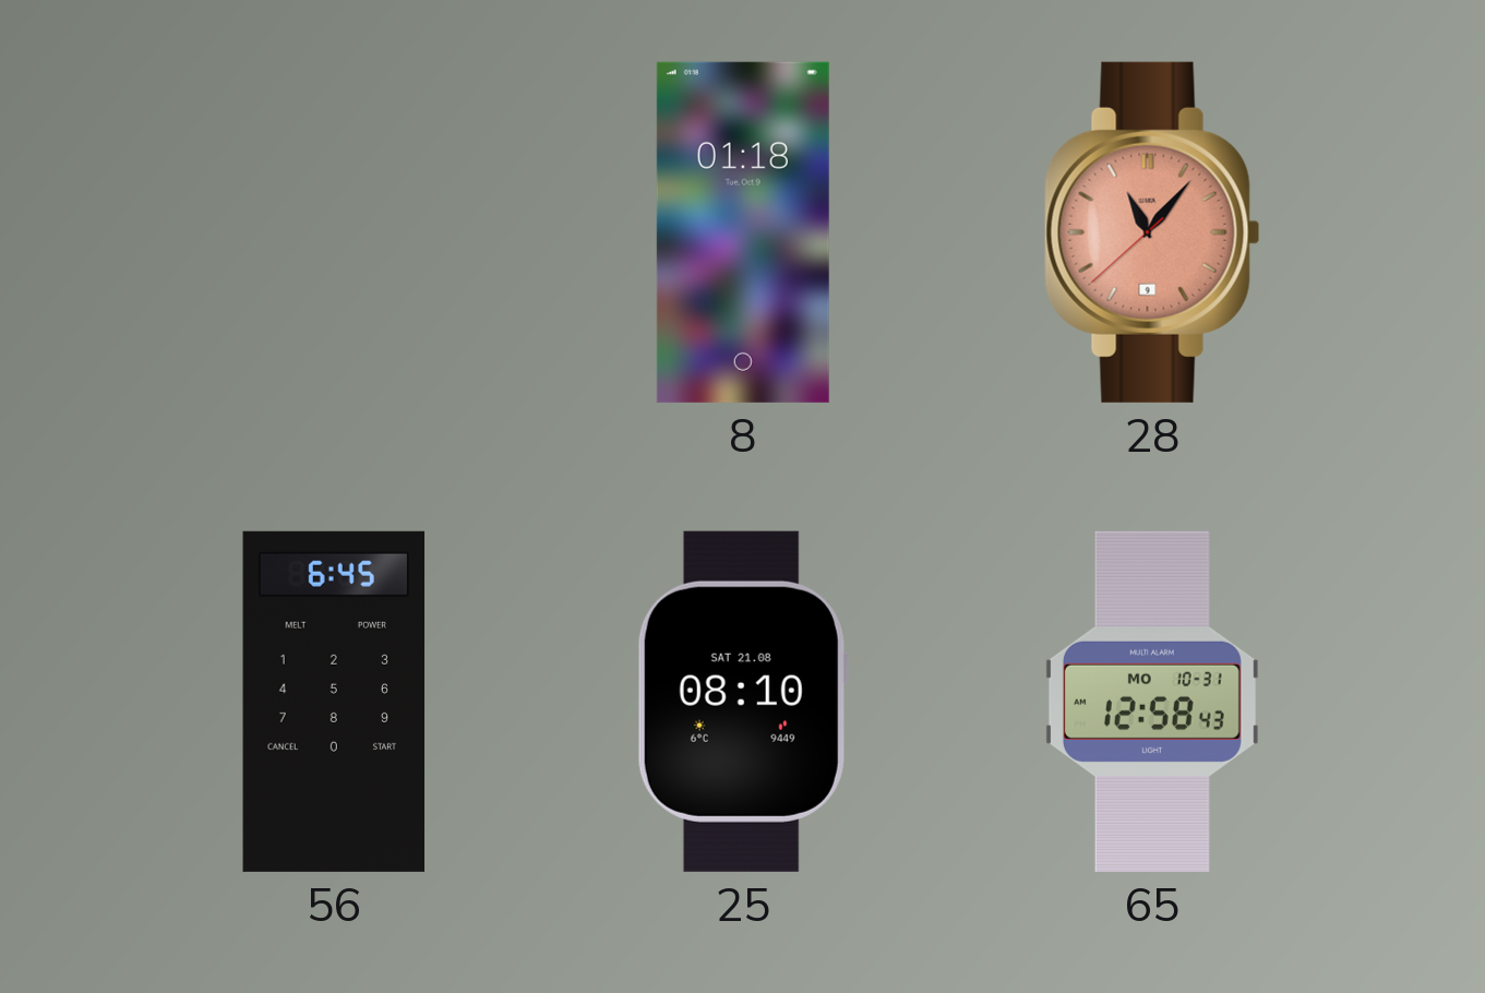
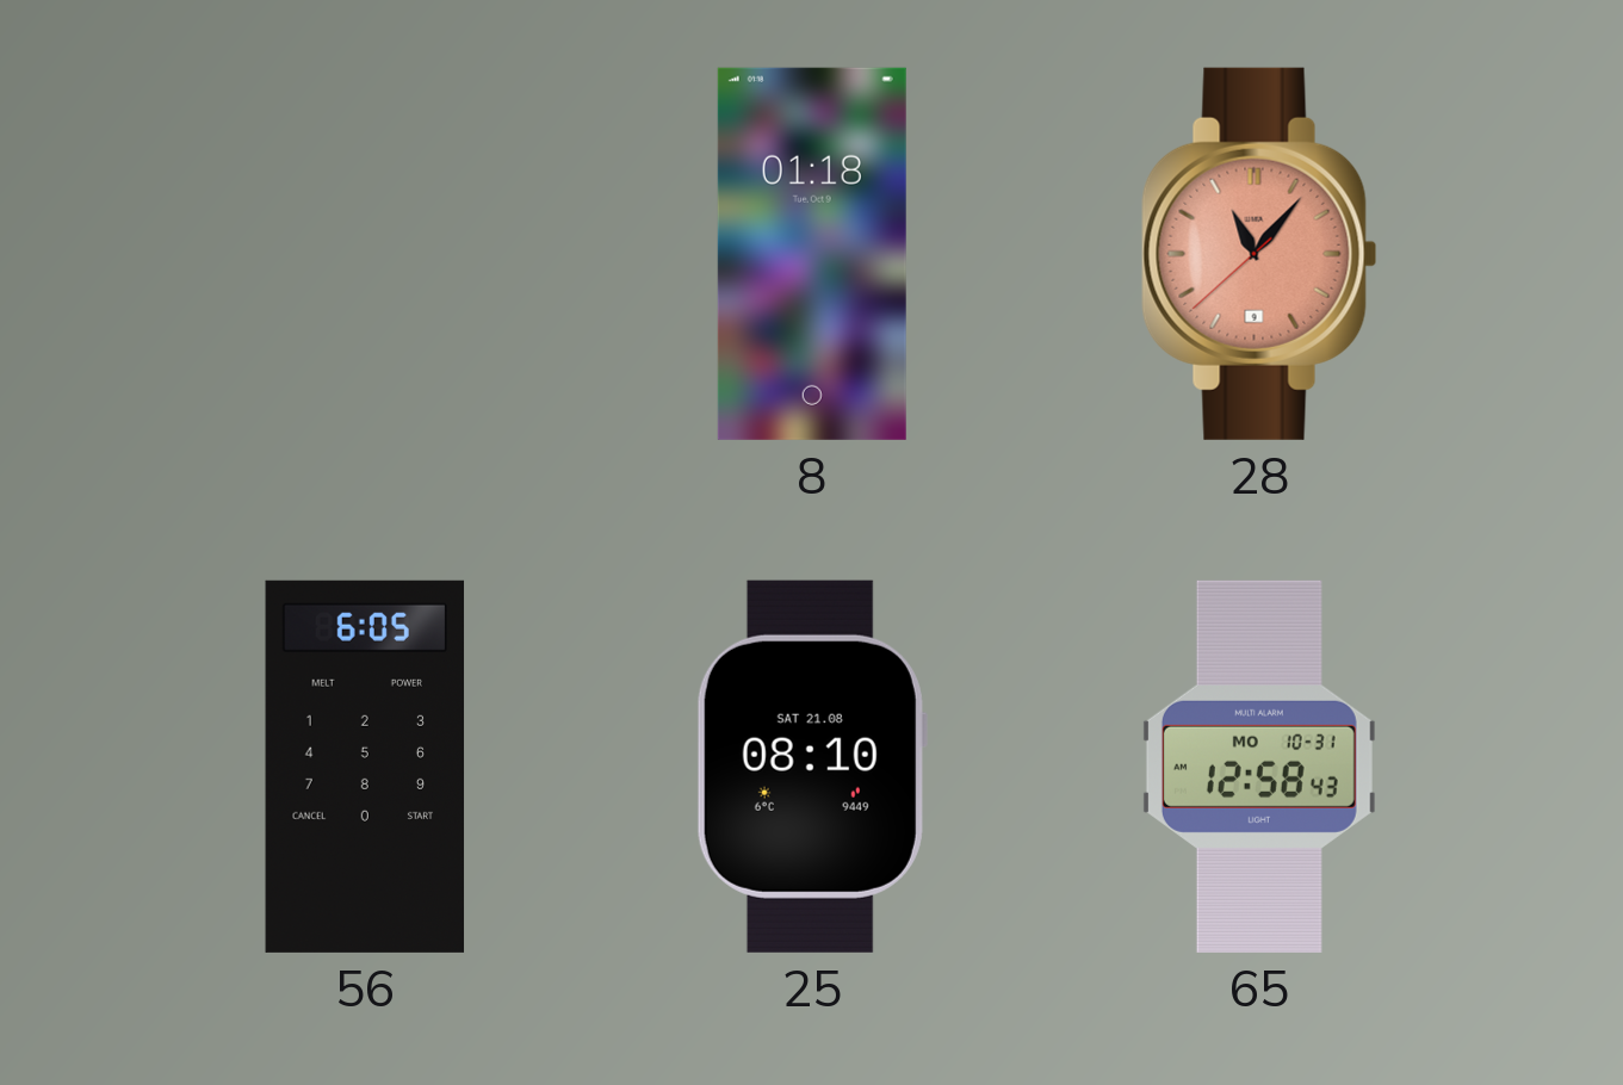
56: 6:45 -> 6:05
